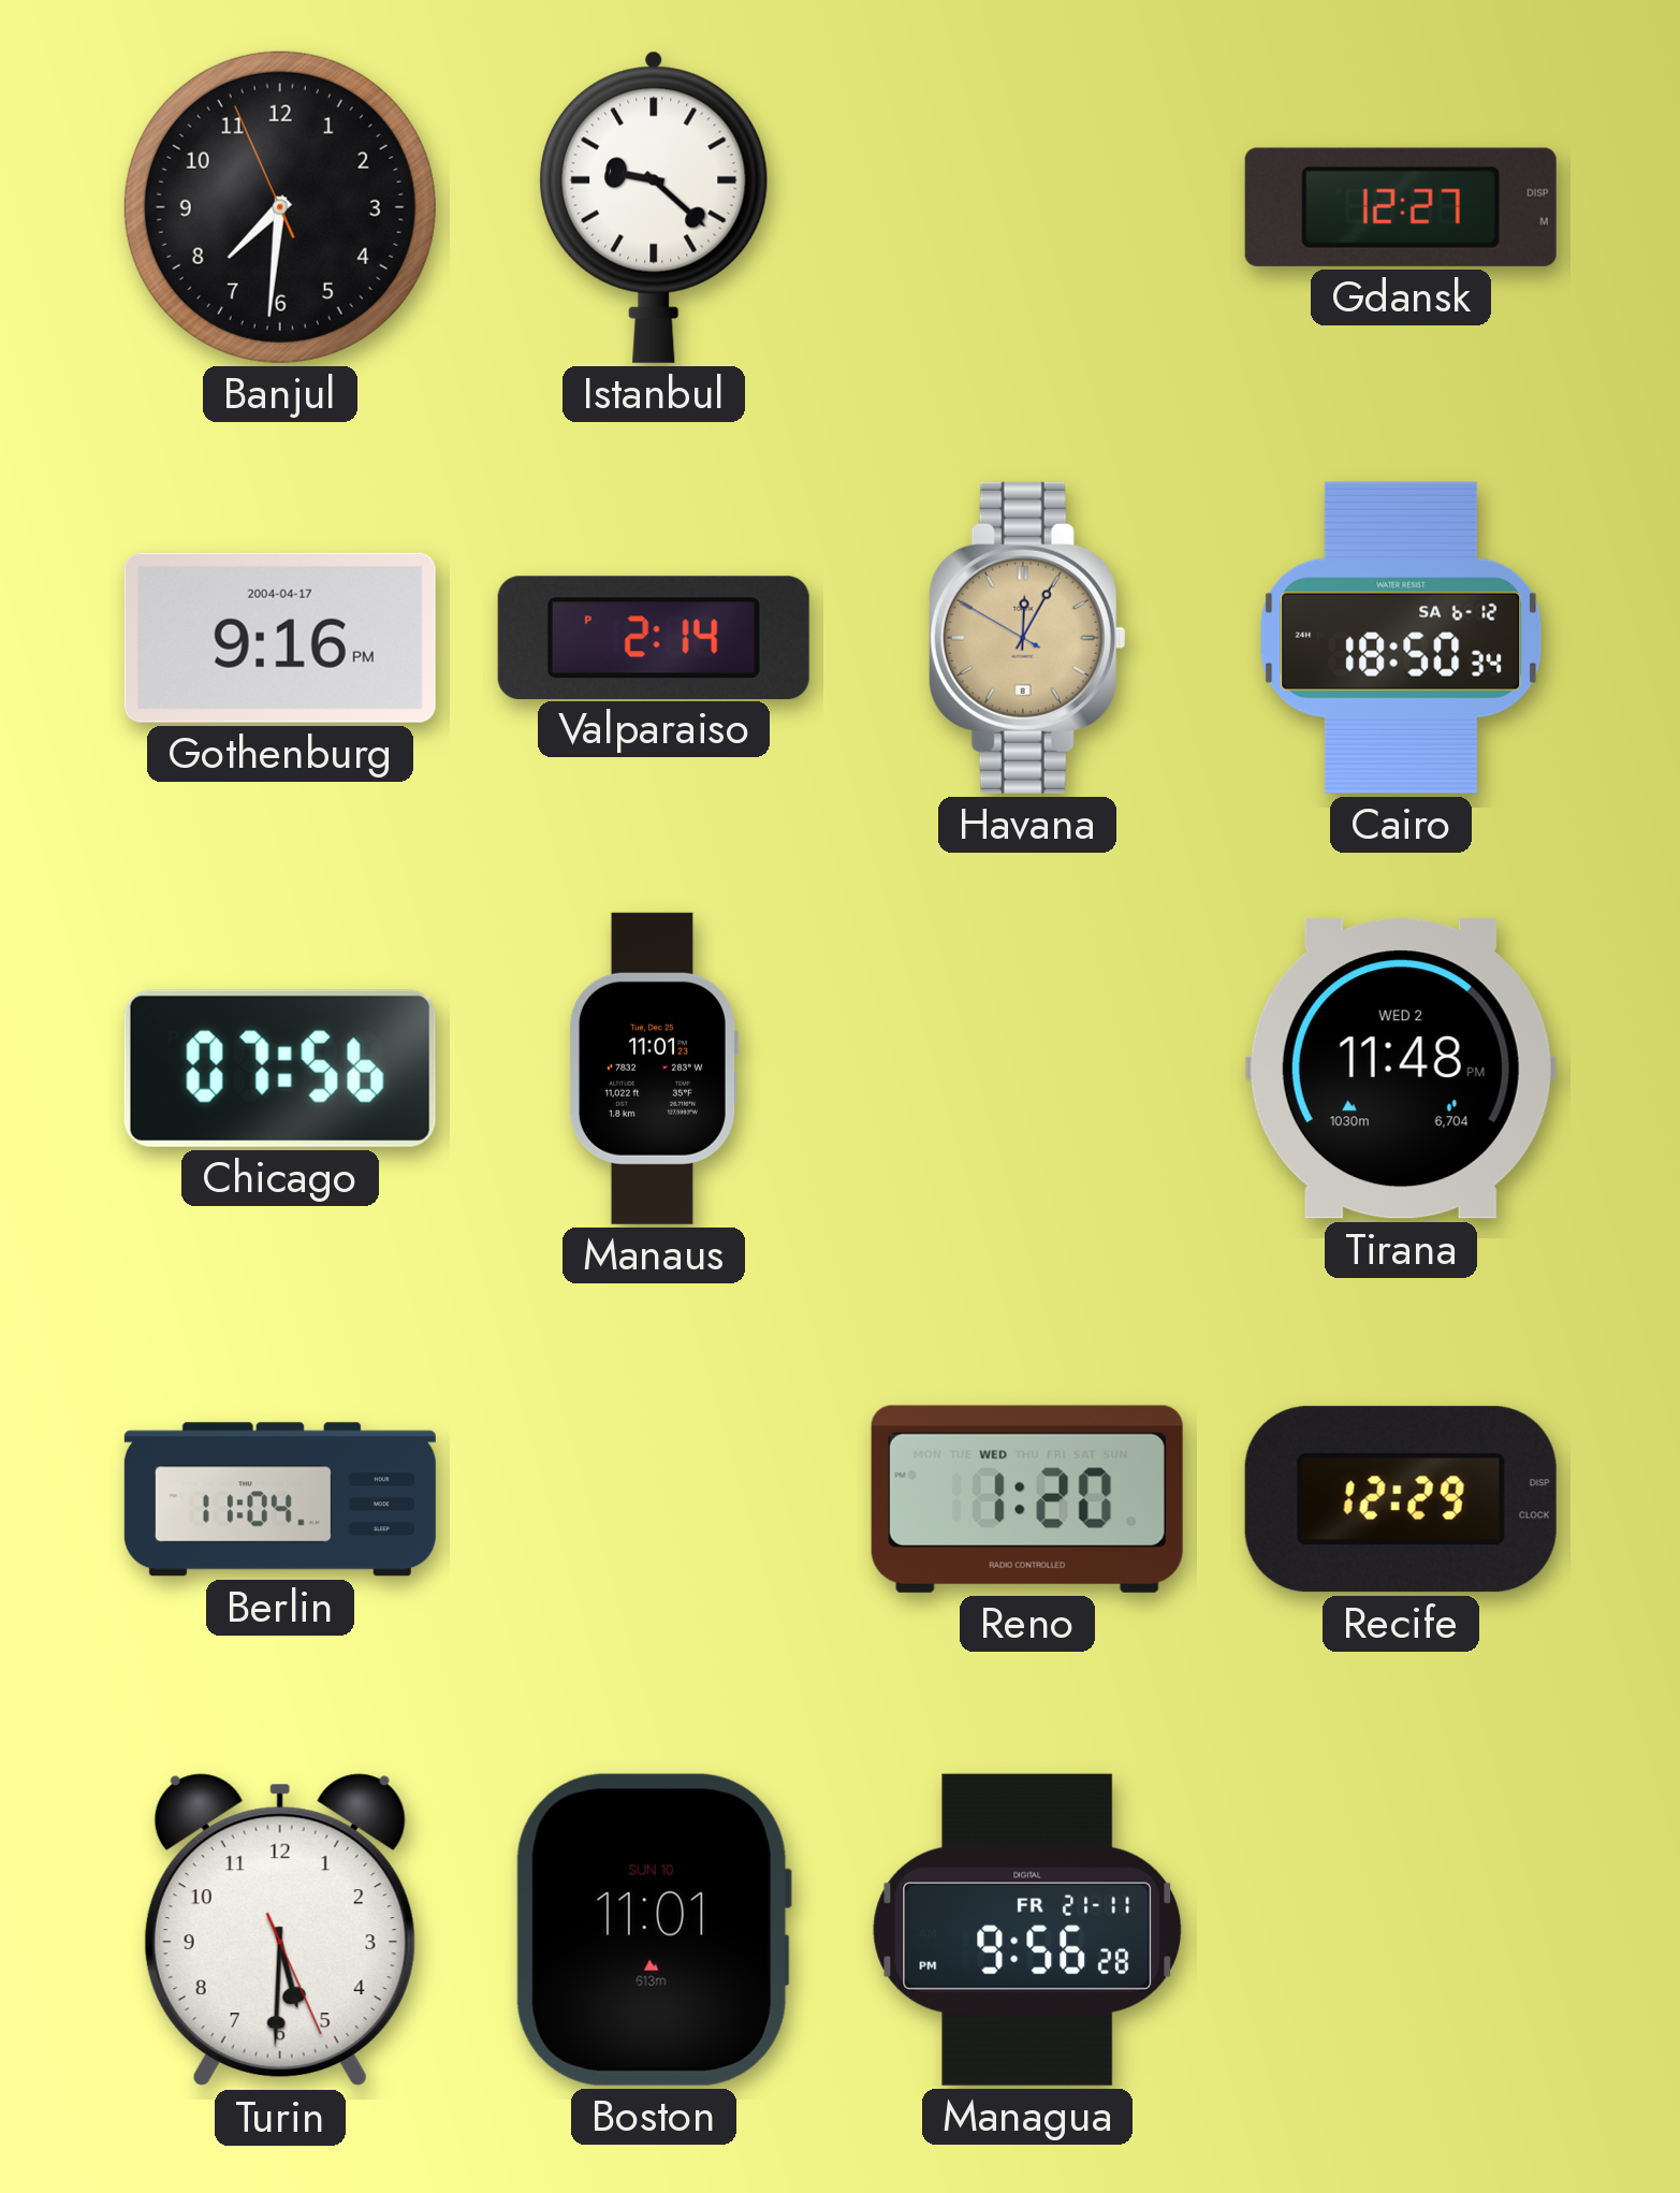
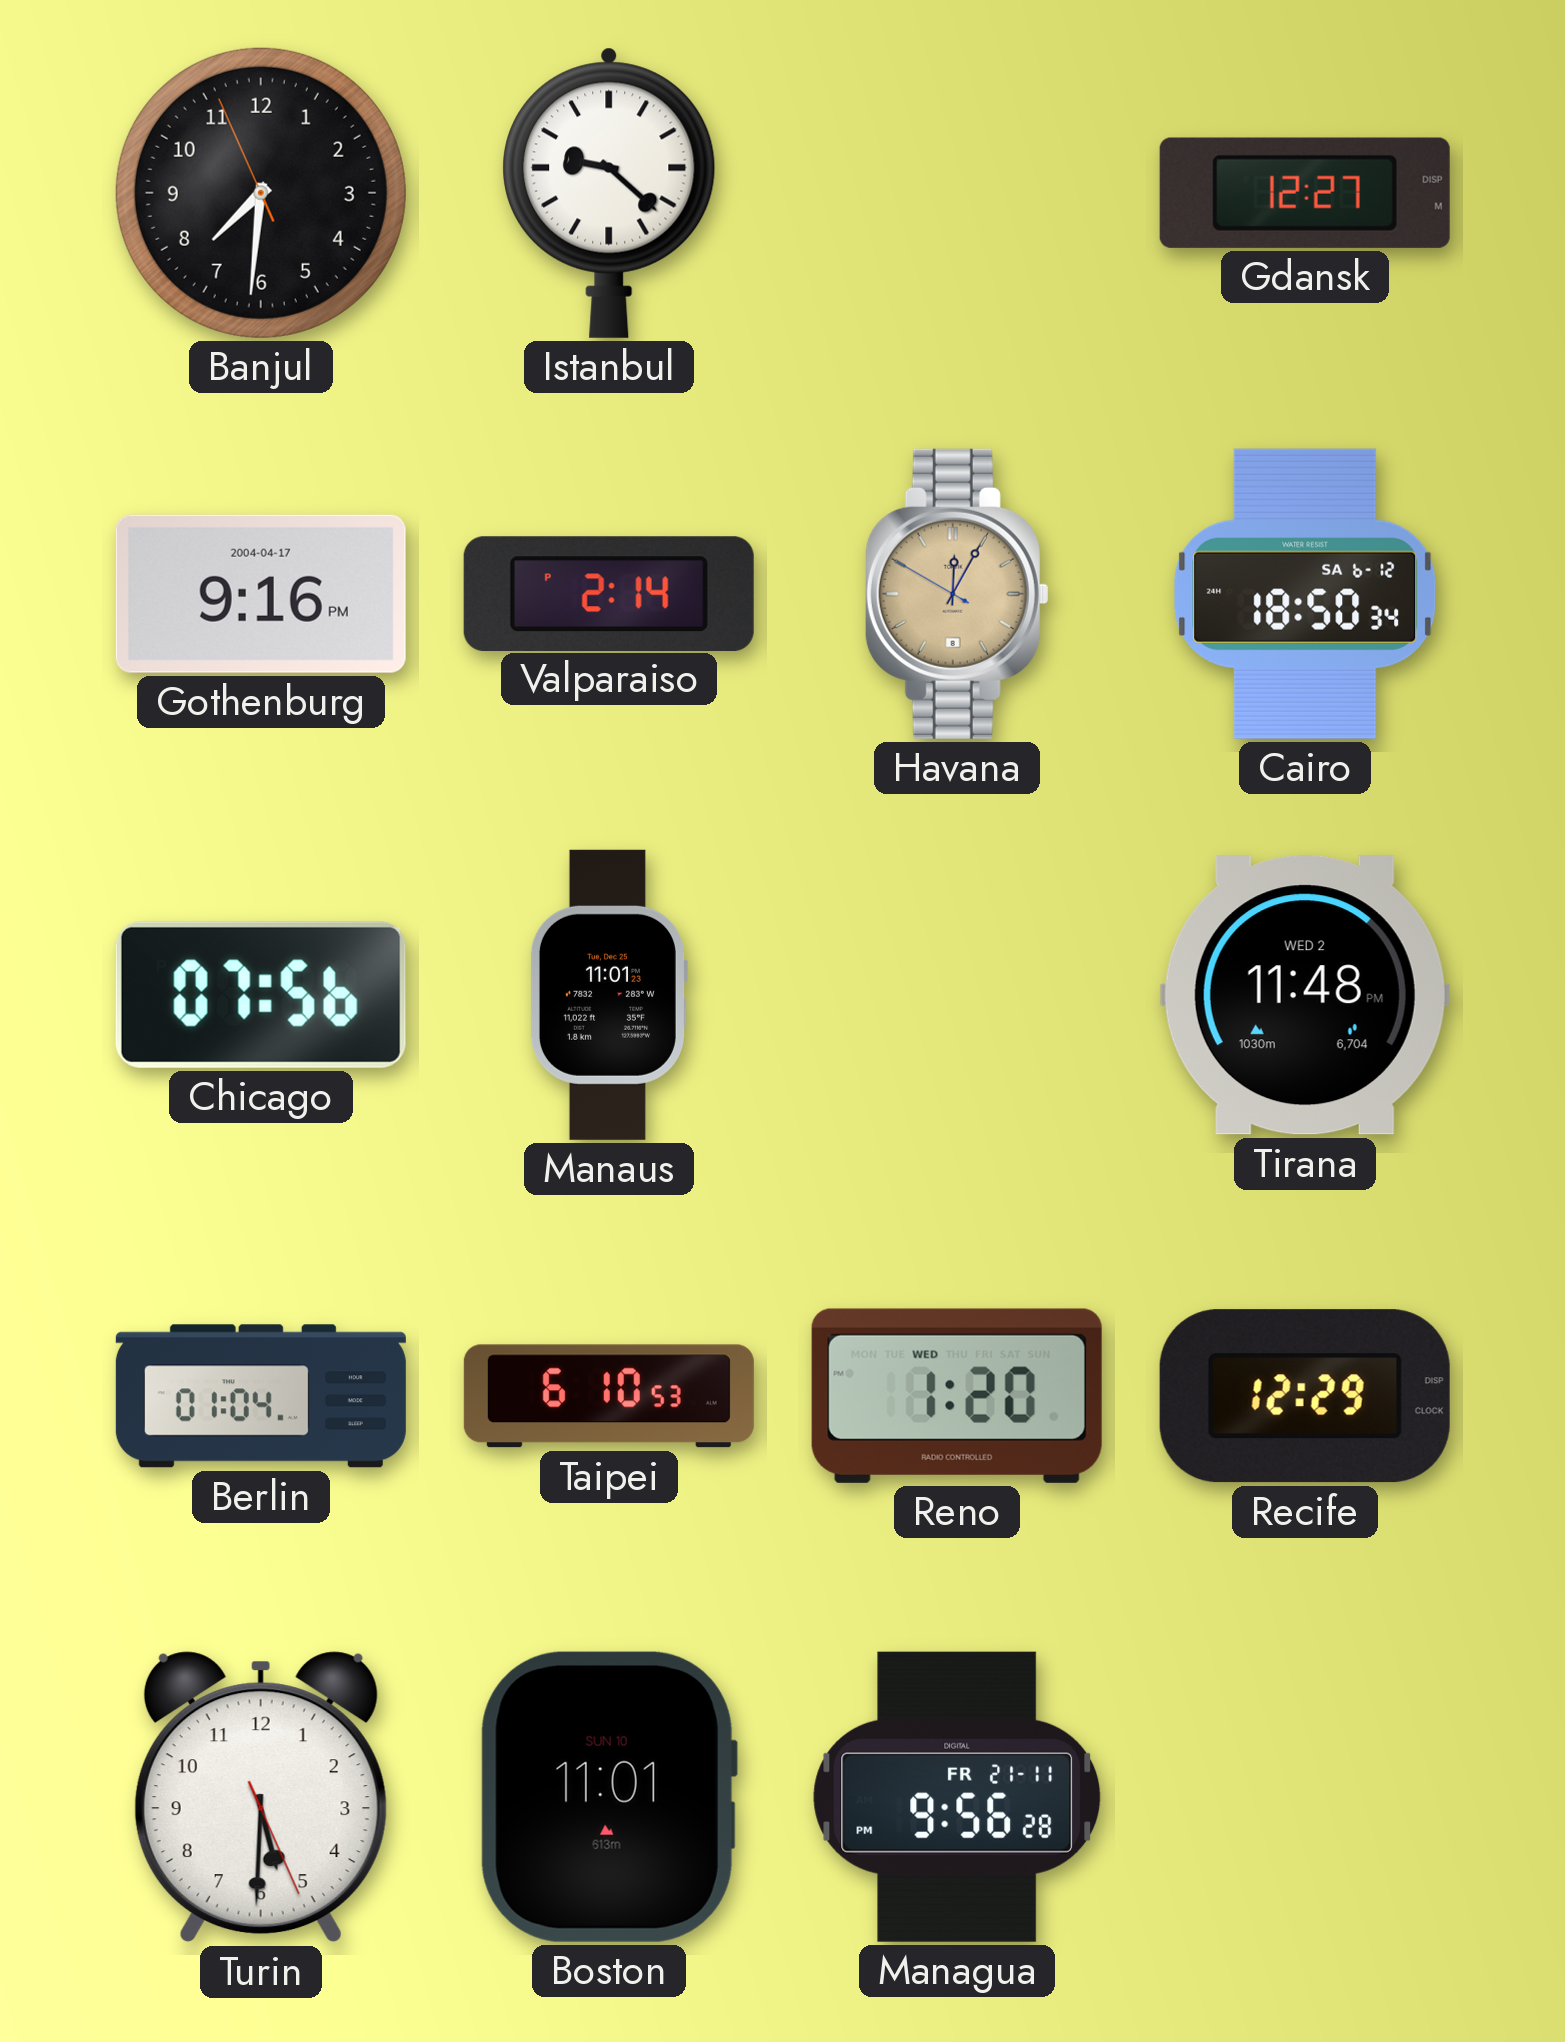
Berlin: 11:04 -> 01:04
Taipei: none -> 6:10
